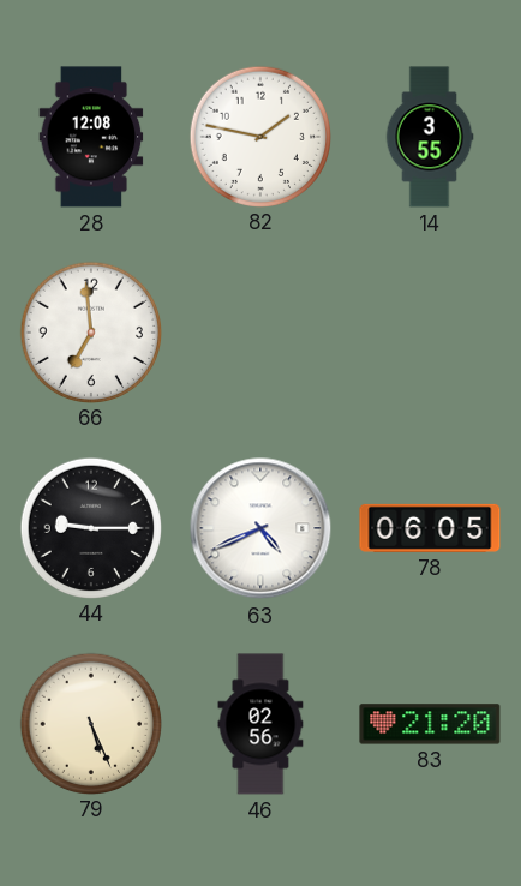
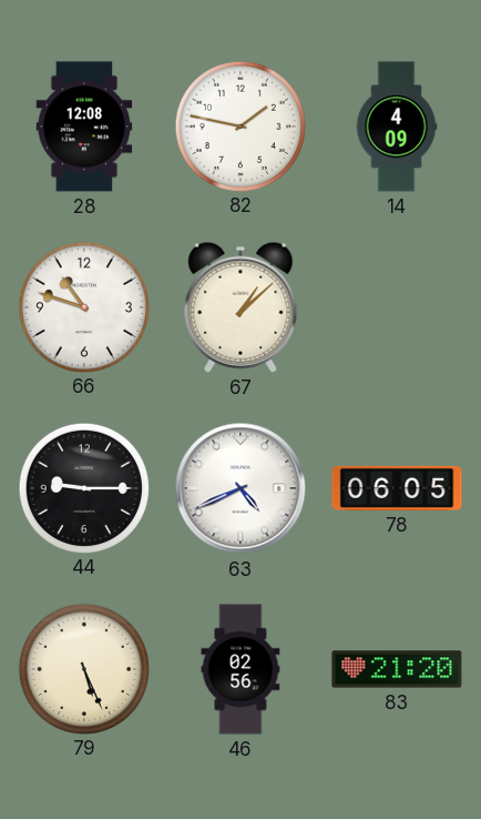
14: 3:55 -> 4:09
66: 6:59 -> 10:48
67: none -> 1:08
